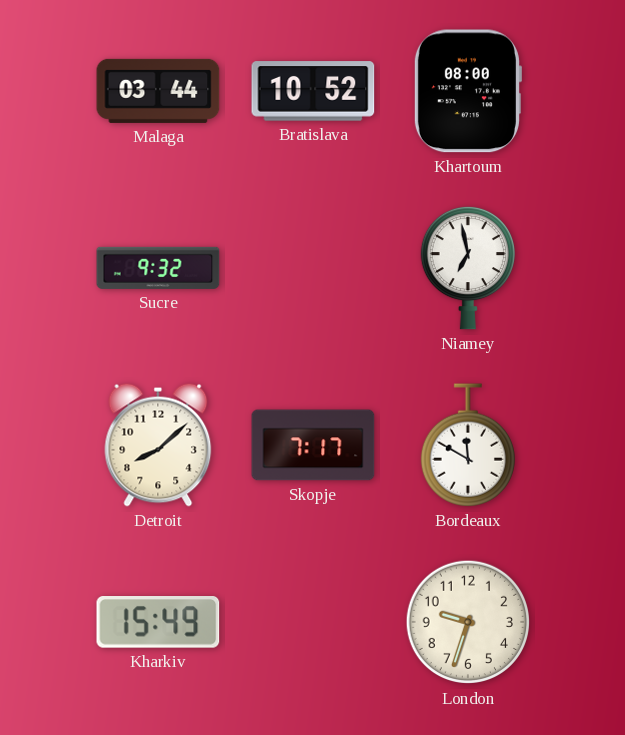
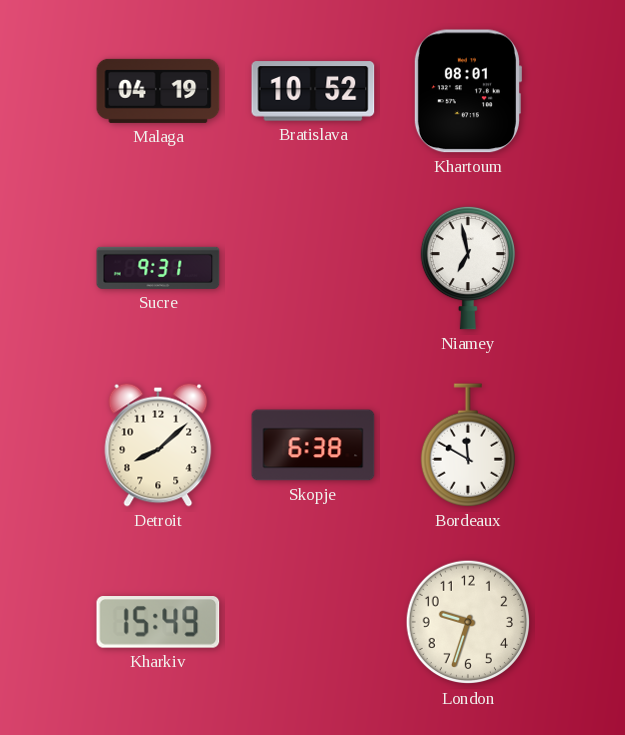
Malaga: 03:44 -> 04:19
Khartoum: 08:00 -> 08:01
Sucre: 9:32 -> 9:31
Skopje: 7:17 -> 6:38
